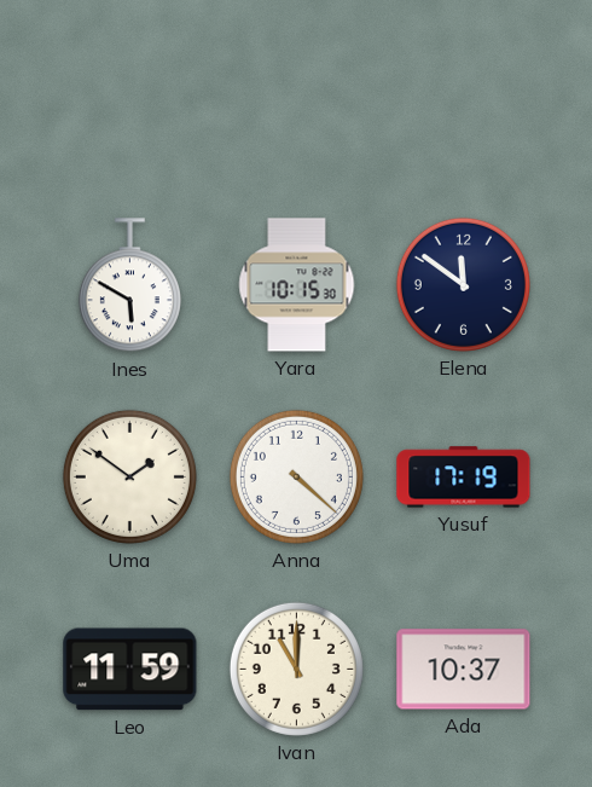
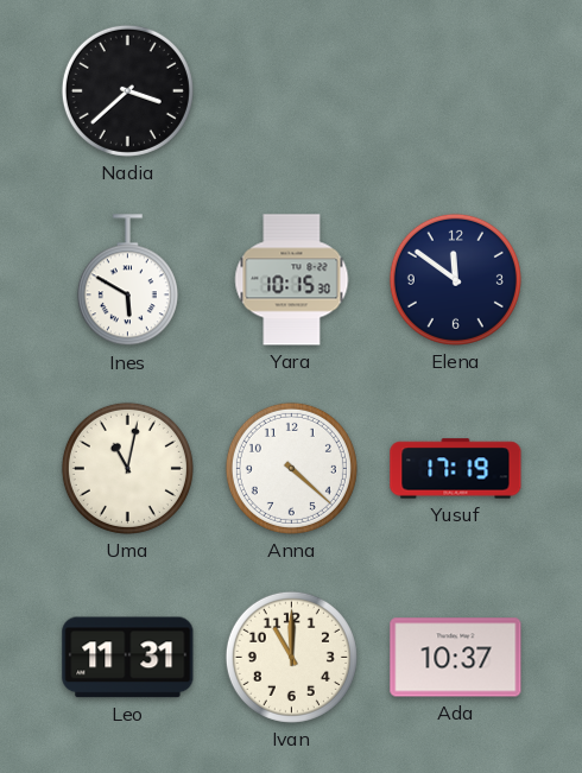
Nadia: none -> 3:38
Uma: 1:51 -> 11:02
Leo: 11:59 -> 11:31
